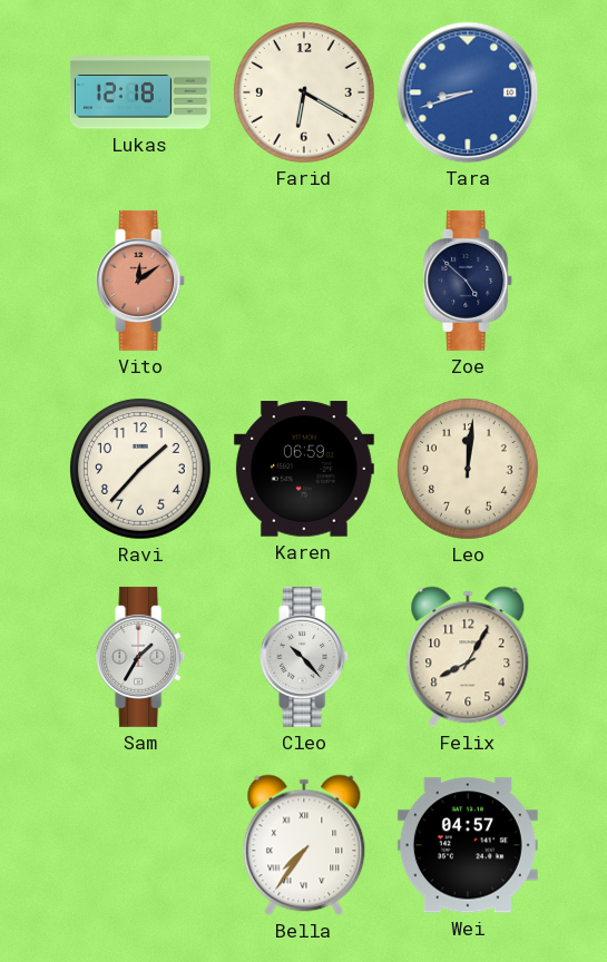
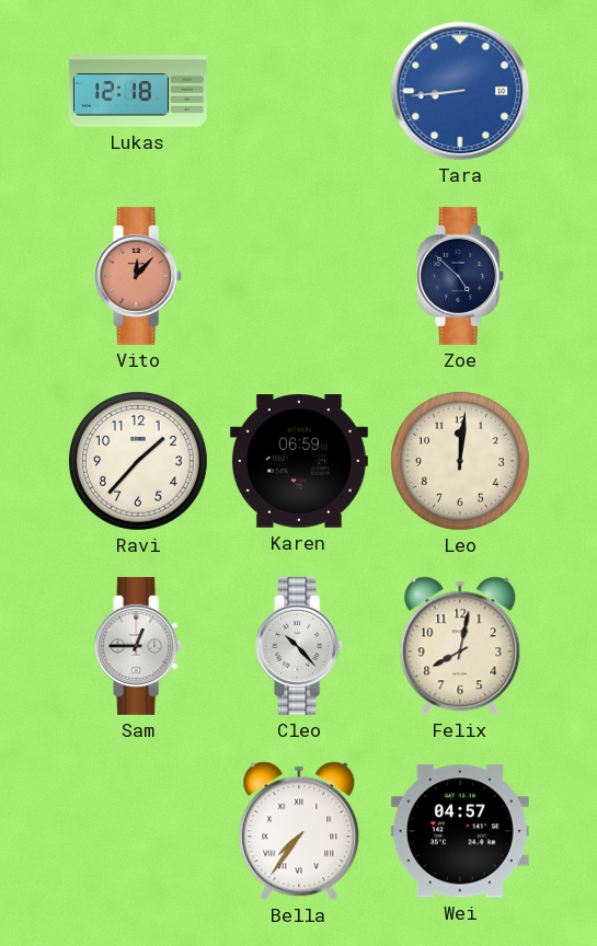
Farid: 6:20 -> none
Tara: 8:42 -> 8:44
Vito: 12:09 -> 12:07
Sam: 1:35 -> 12:45
Felix: 8:05 -> 8:02
